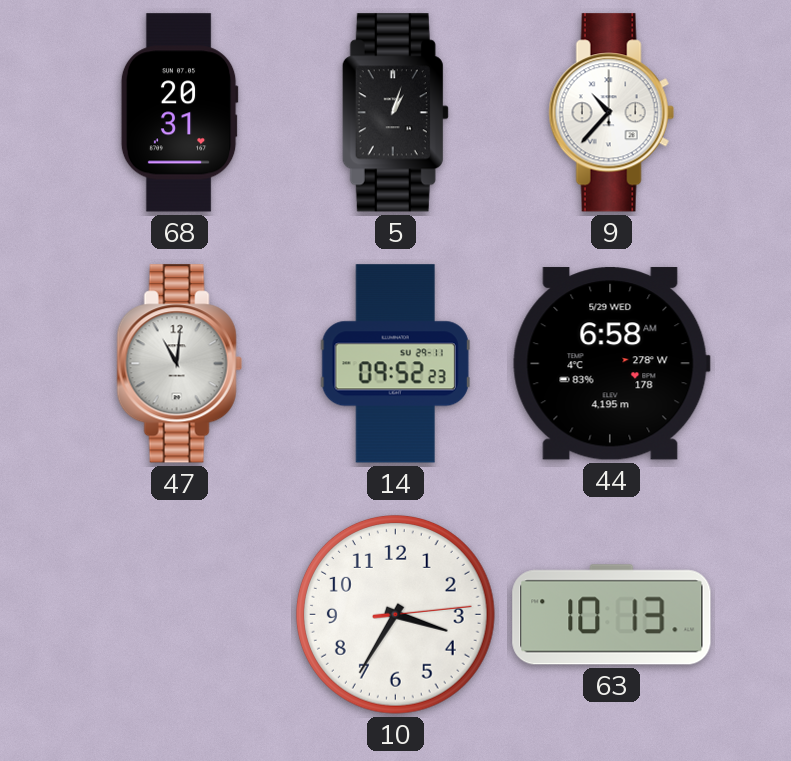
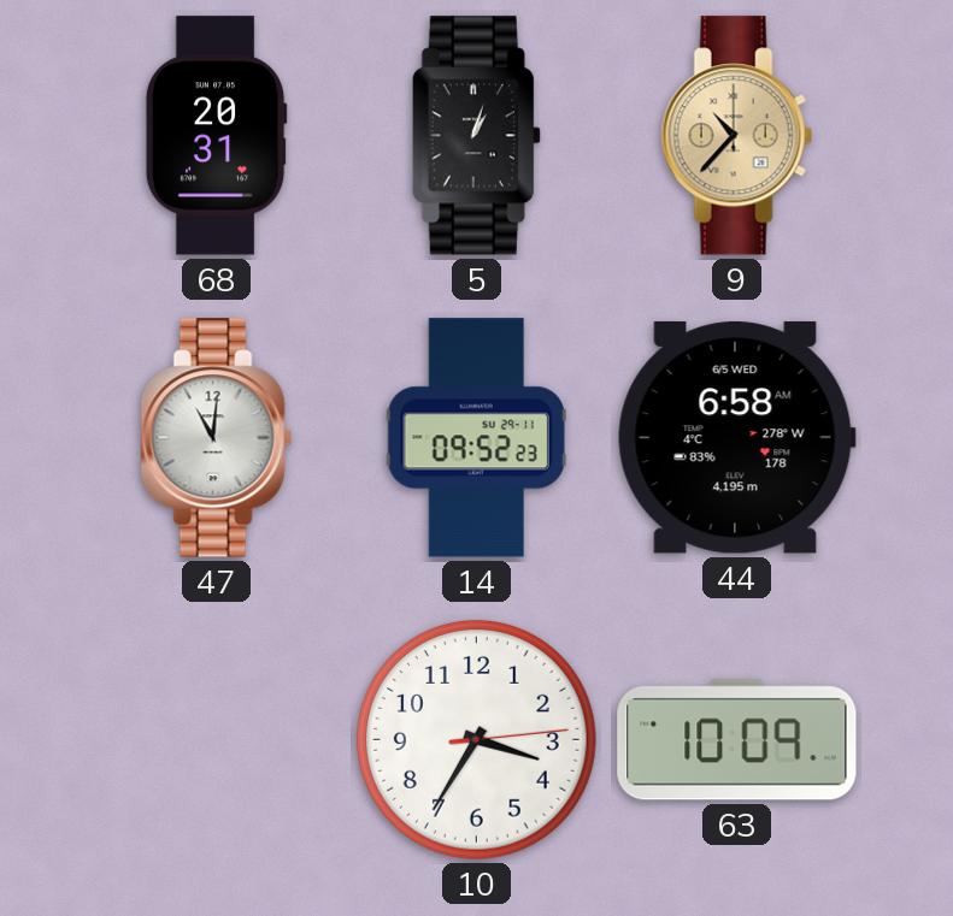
9 dial: white -> champagne
44 date: 5/29 WED -> 6/5 WED
63: 10:13 -> 10:09
